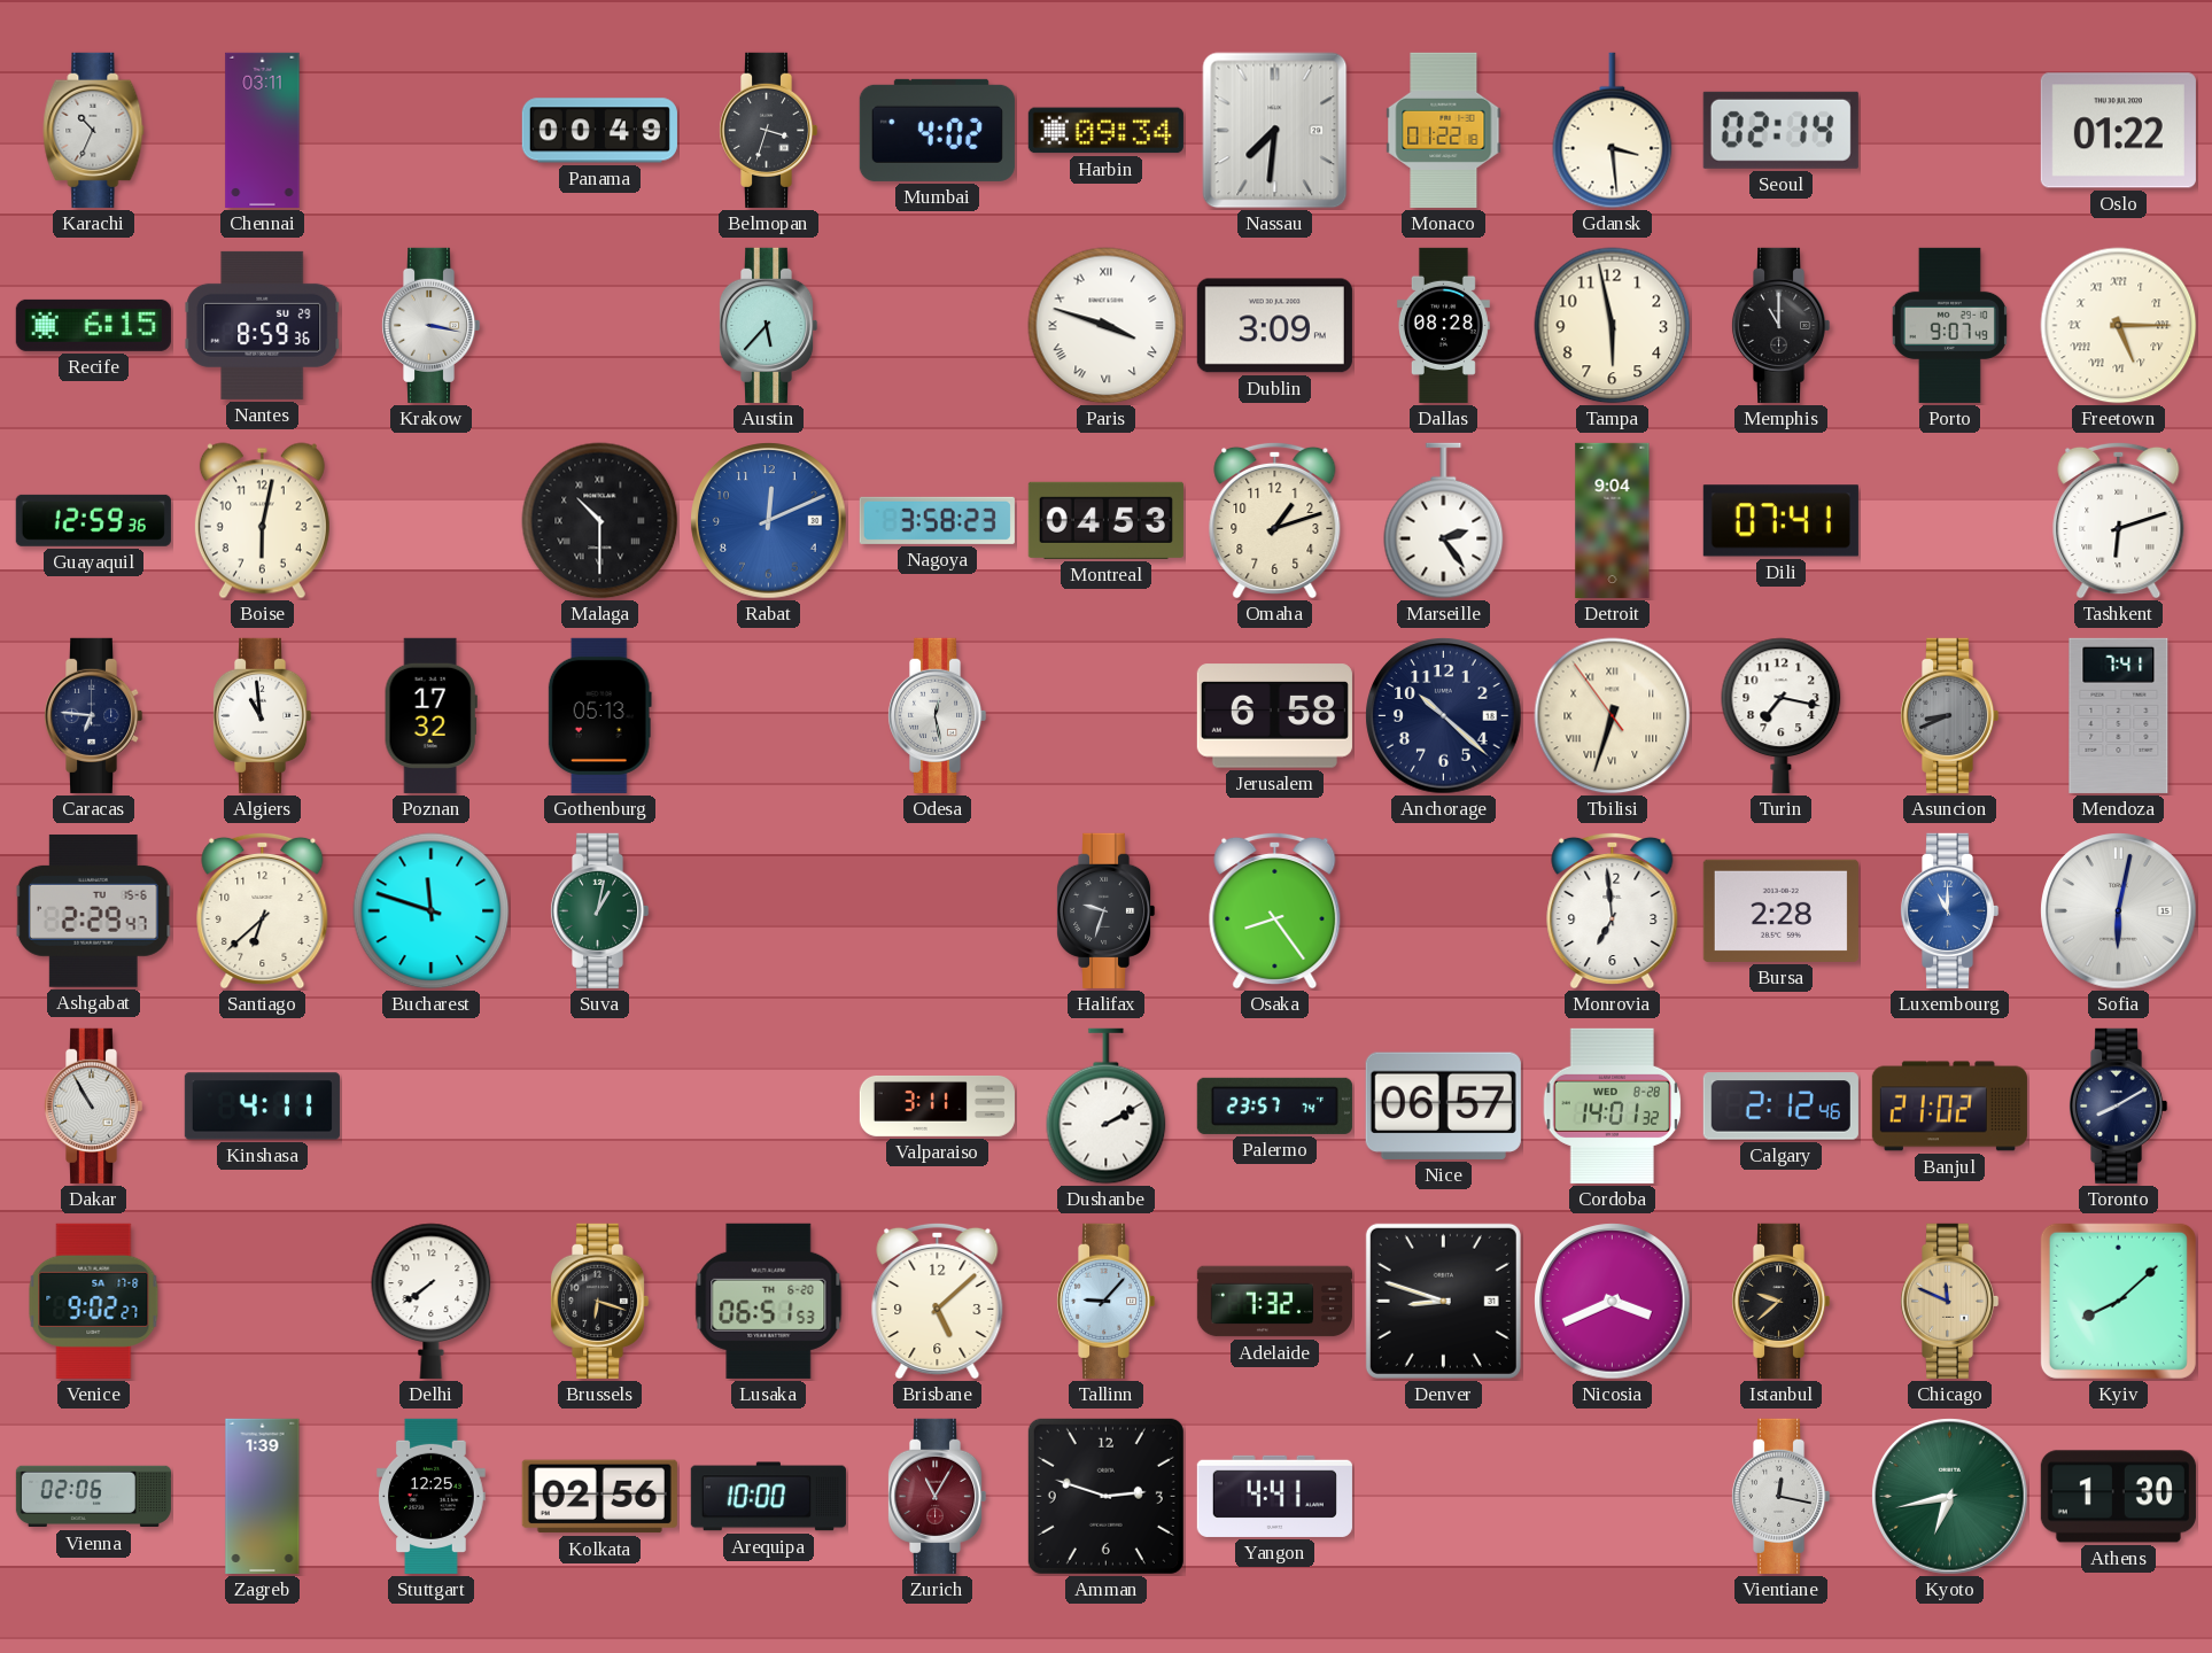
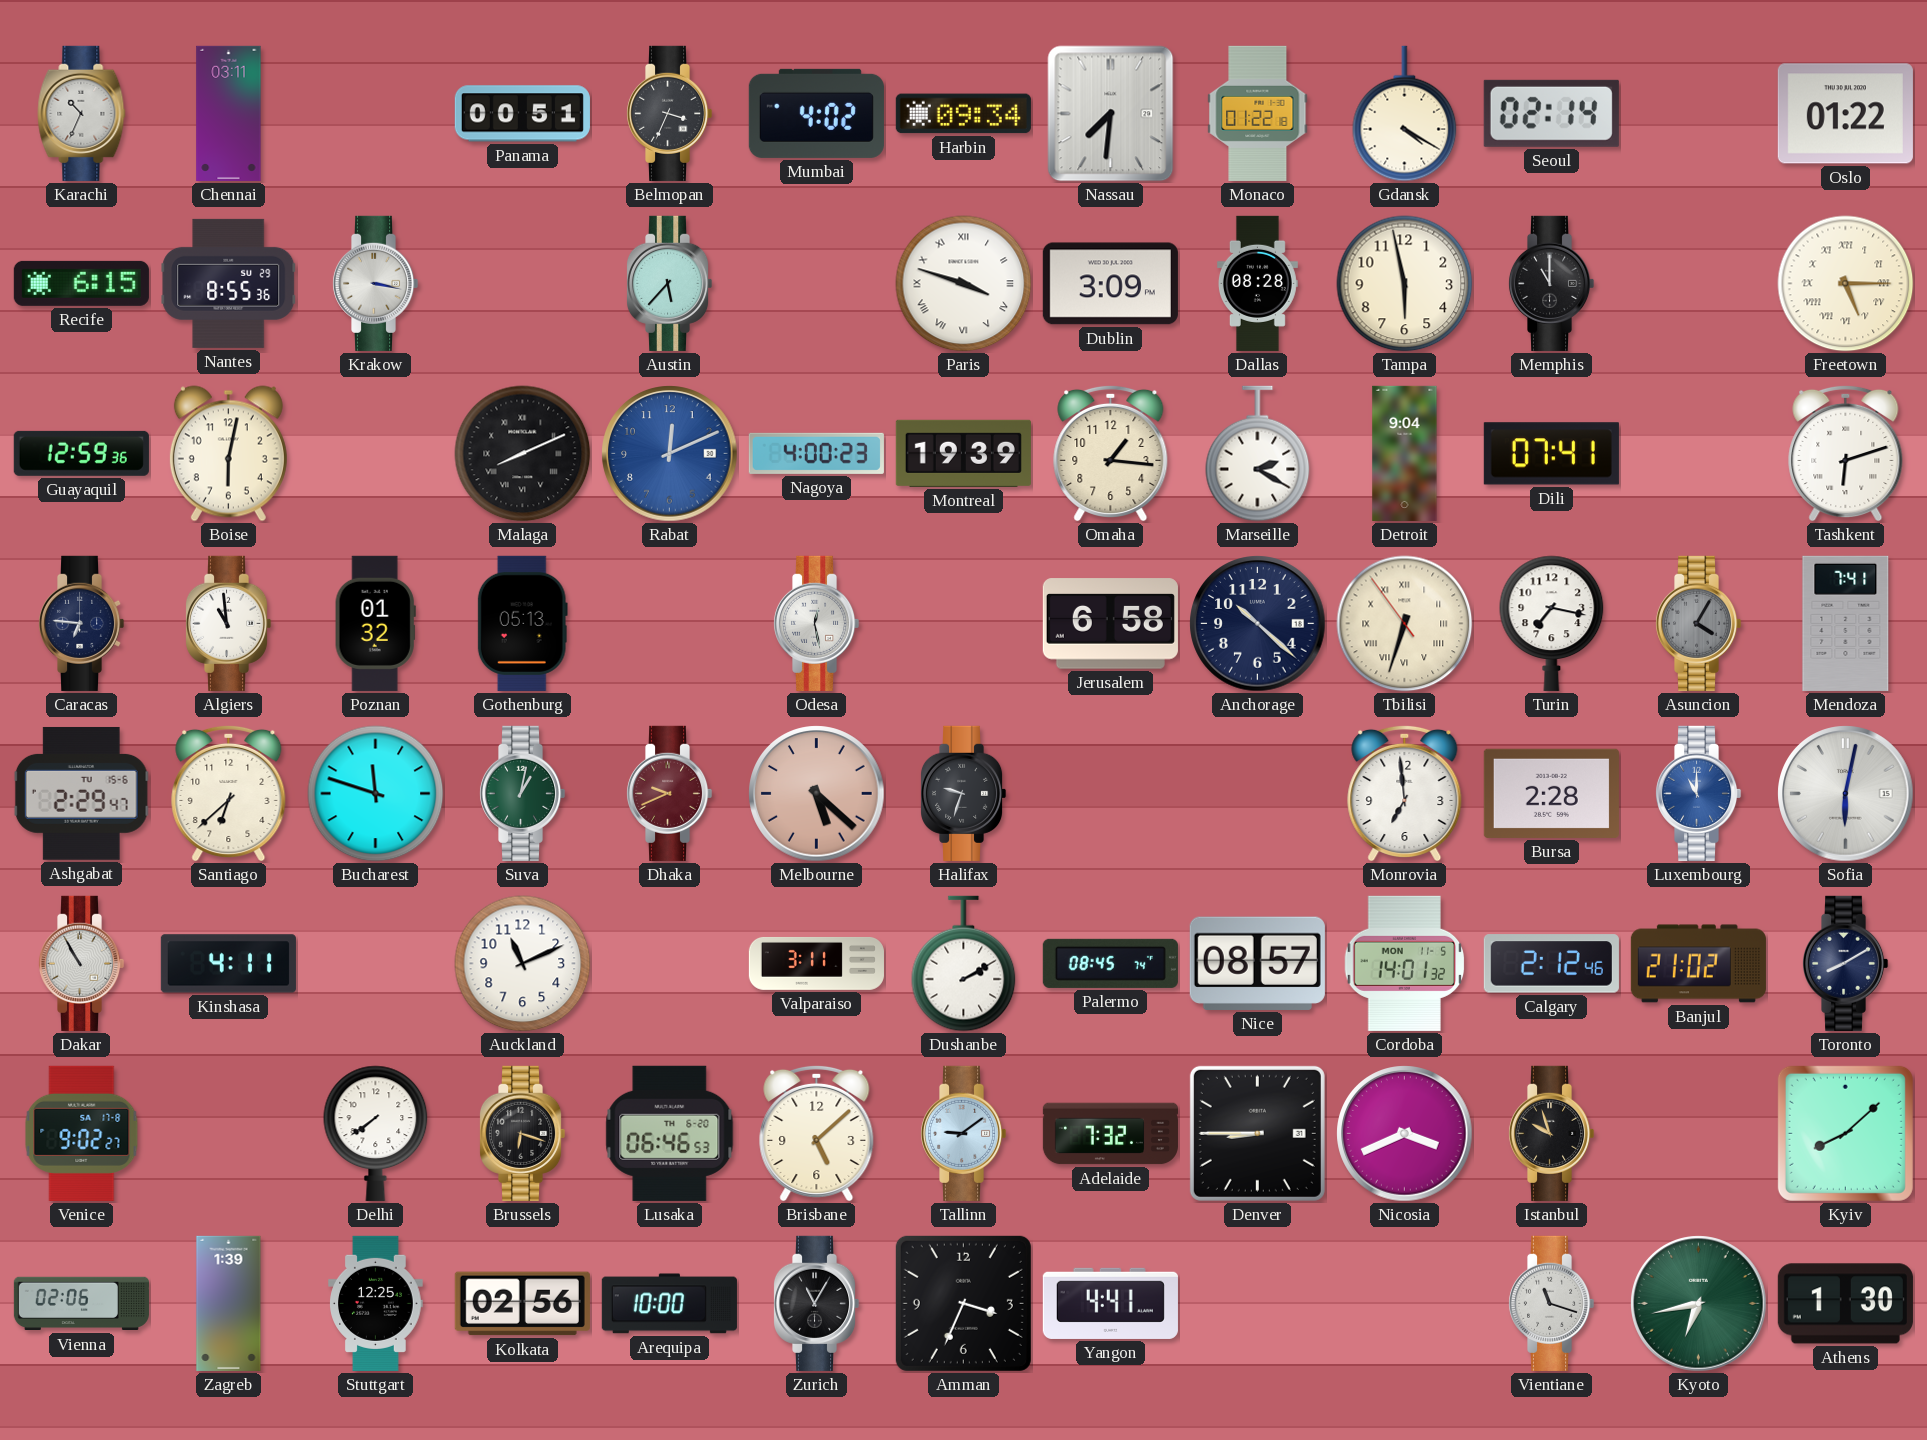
Panama: 00:49 -> 00:51
Belmopan: 3:33 -> 3:34
Gdansk: 3:29 -> 4:20
Nantes: 8:59 -> 8:55
Porto: 9:07 -> none
Malaga: 10:30 -> 8:11
Nagoya: 3:58 -> 4:00
Montreal: 04:53 -> 19:39
Omaha: 1:12 -> 1:16
Marseille: 2:24 -> 2:20
Poznan: 17:32 -> 01:32
Asuncion: 8:41 -> 4:05
Dhaka: none -> 9:41
Melbourne: none -> 5:22
Osaka: 8:24 -> none
Auckland: none -> 11:11
Palermo: 23:57 -> 08:45
Nice: 06:57 -> 08:57
Cordoba date: WED 8-28 -> MON 11-5
Lusaka: 06:51 -> 06:46
Tallinn: 9:07 -> 9:09
Denver: 8:48 -> 8:45
Istanbul: 9:38 -> 9:57
Chicago: 11:49 -> none
Zurich dial: burgundy -> black
Amman: 2:48 -> 3:34
Vientiane: 12:17 -> 11:18
